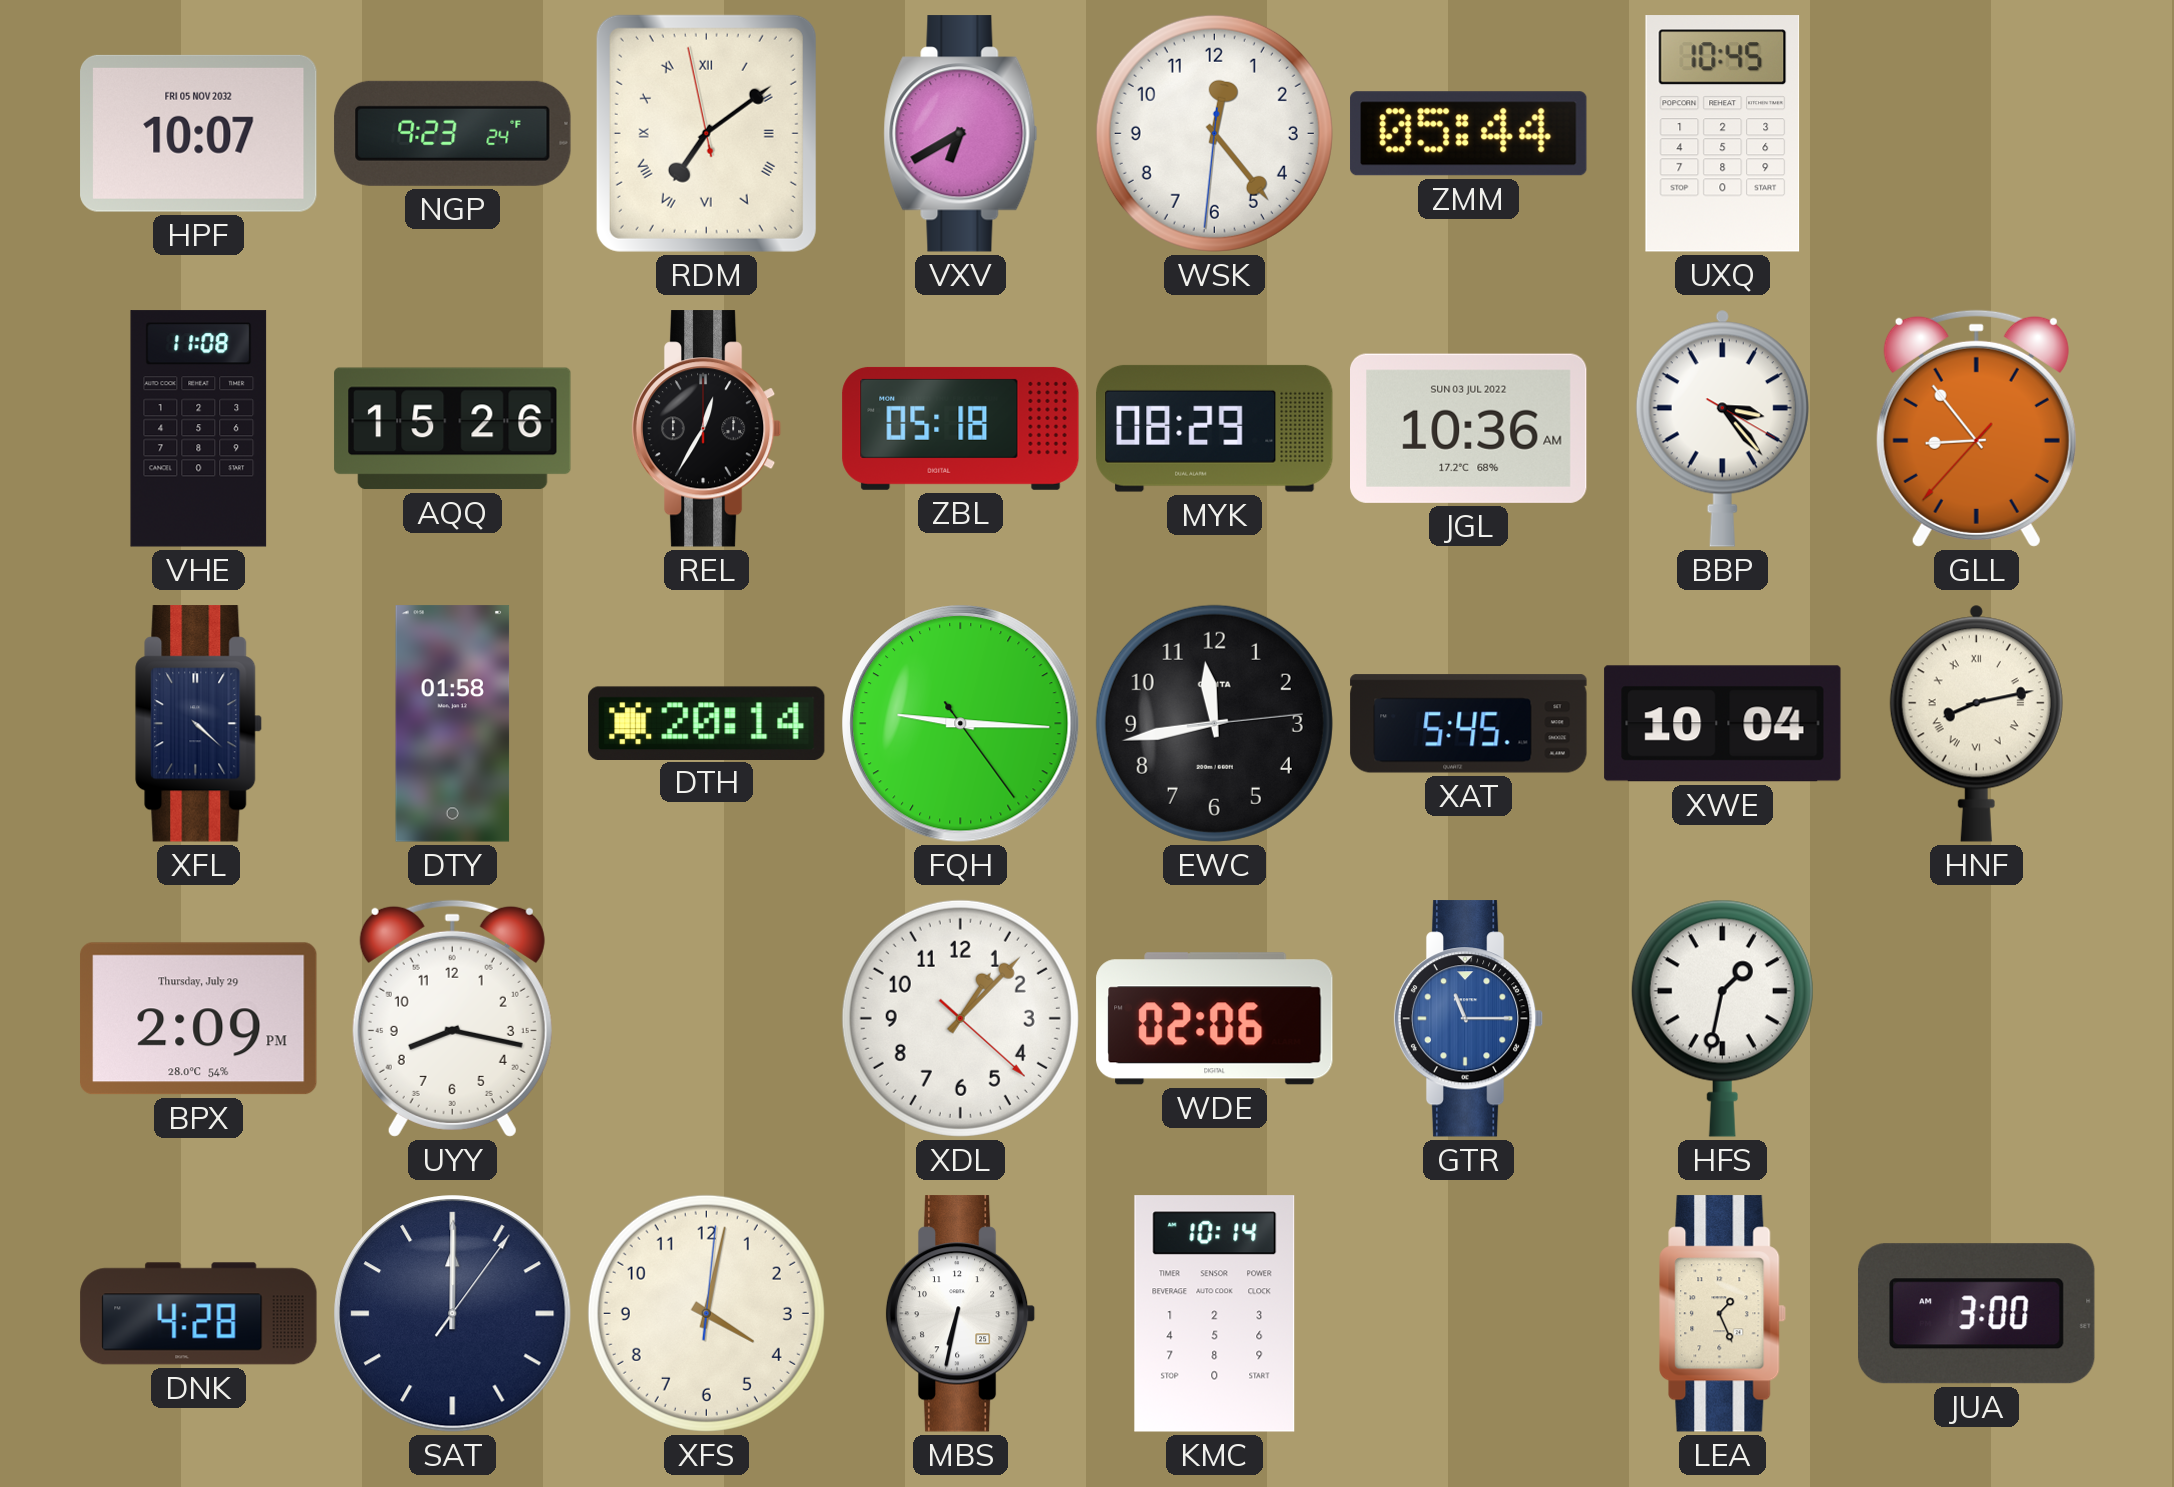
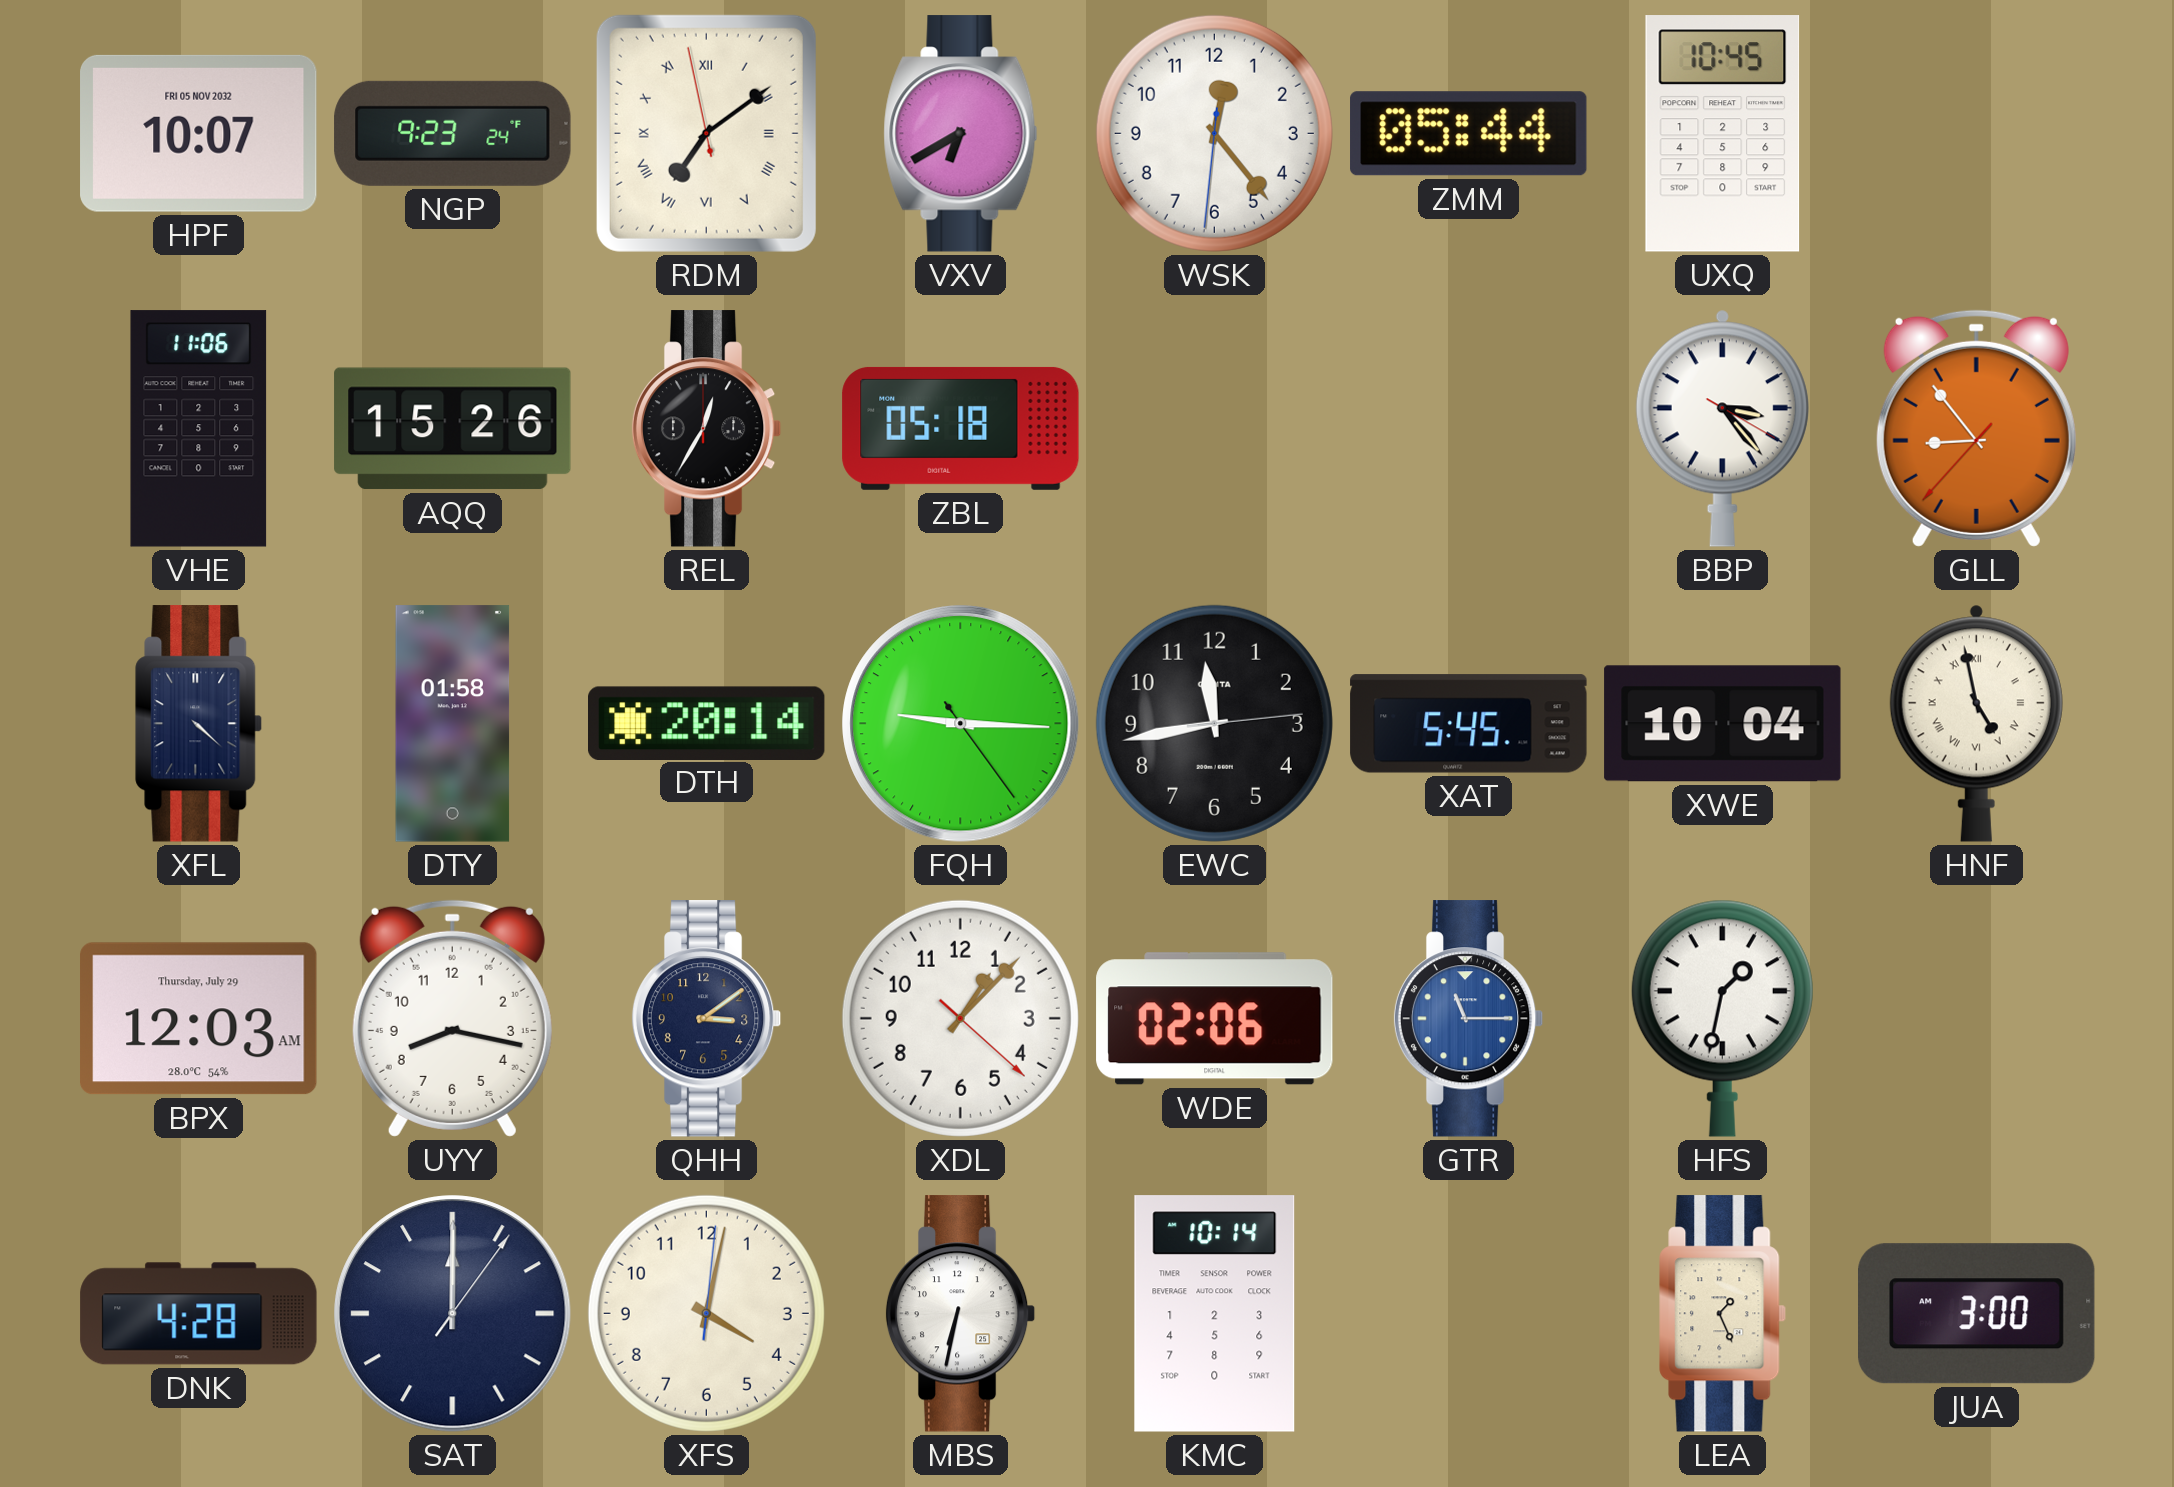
VHE: 11:08 -> 11:06
MYK: 08:29 -> none
JGL: 10:36 -> none
HNF: 8:13 -> 4:58
BPX: 2:09 -> 12:03
QHH: none -> 3:09
